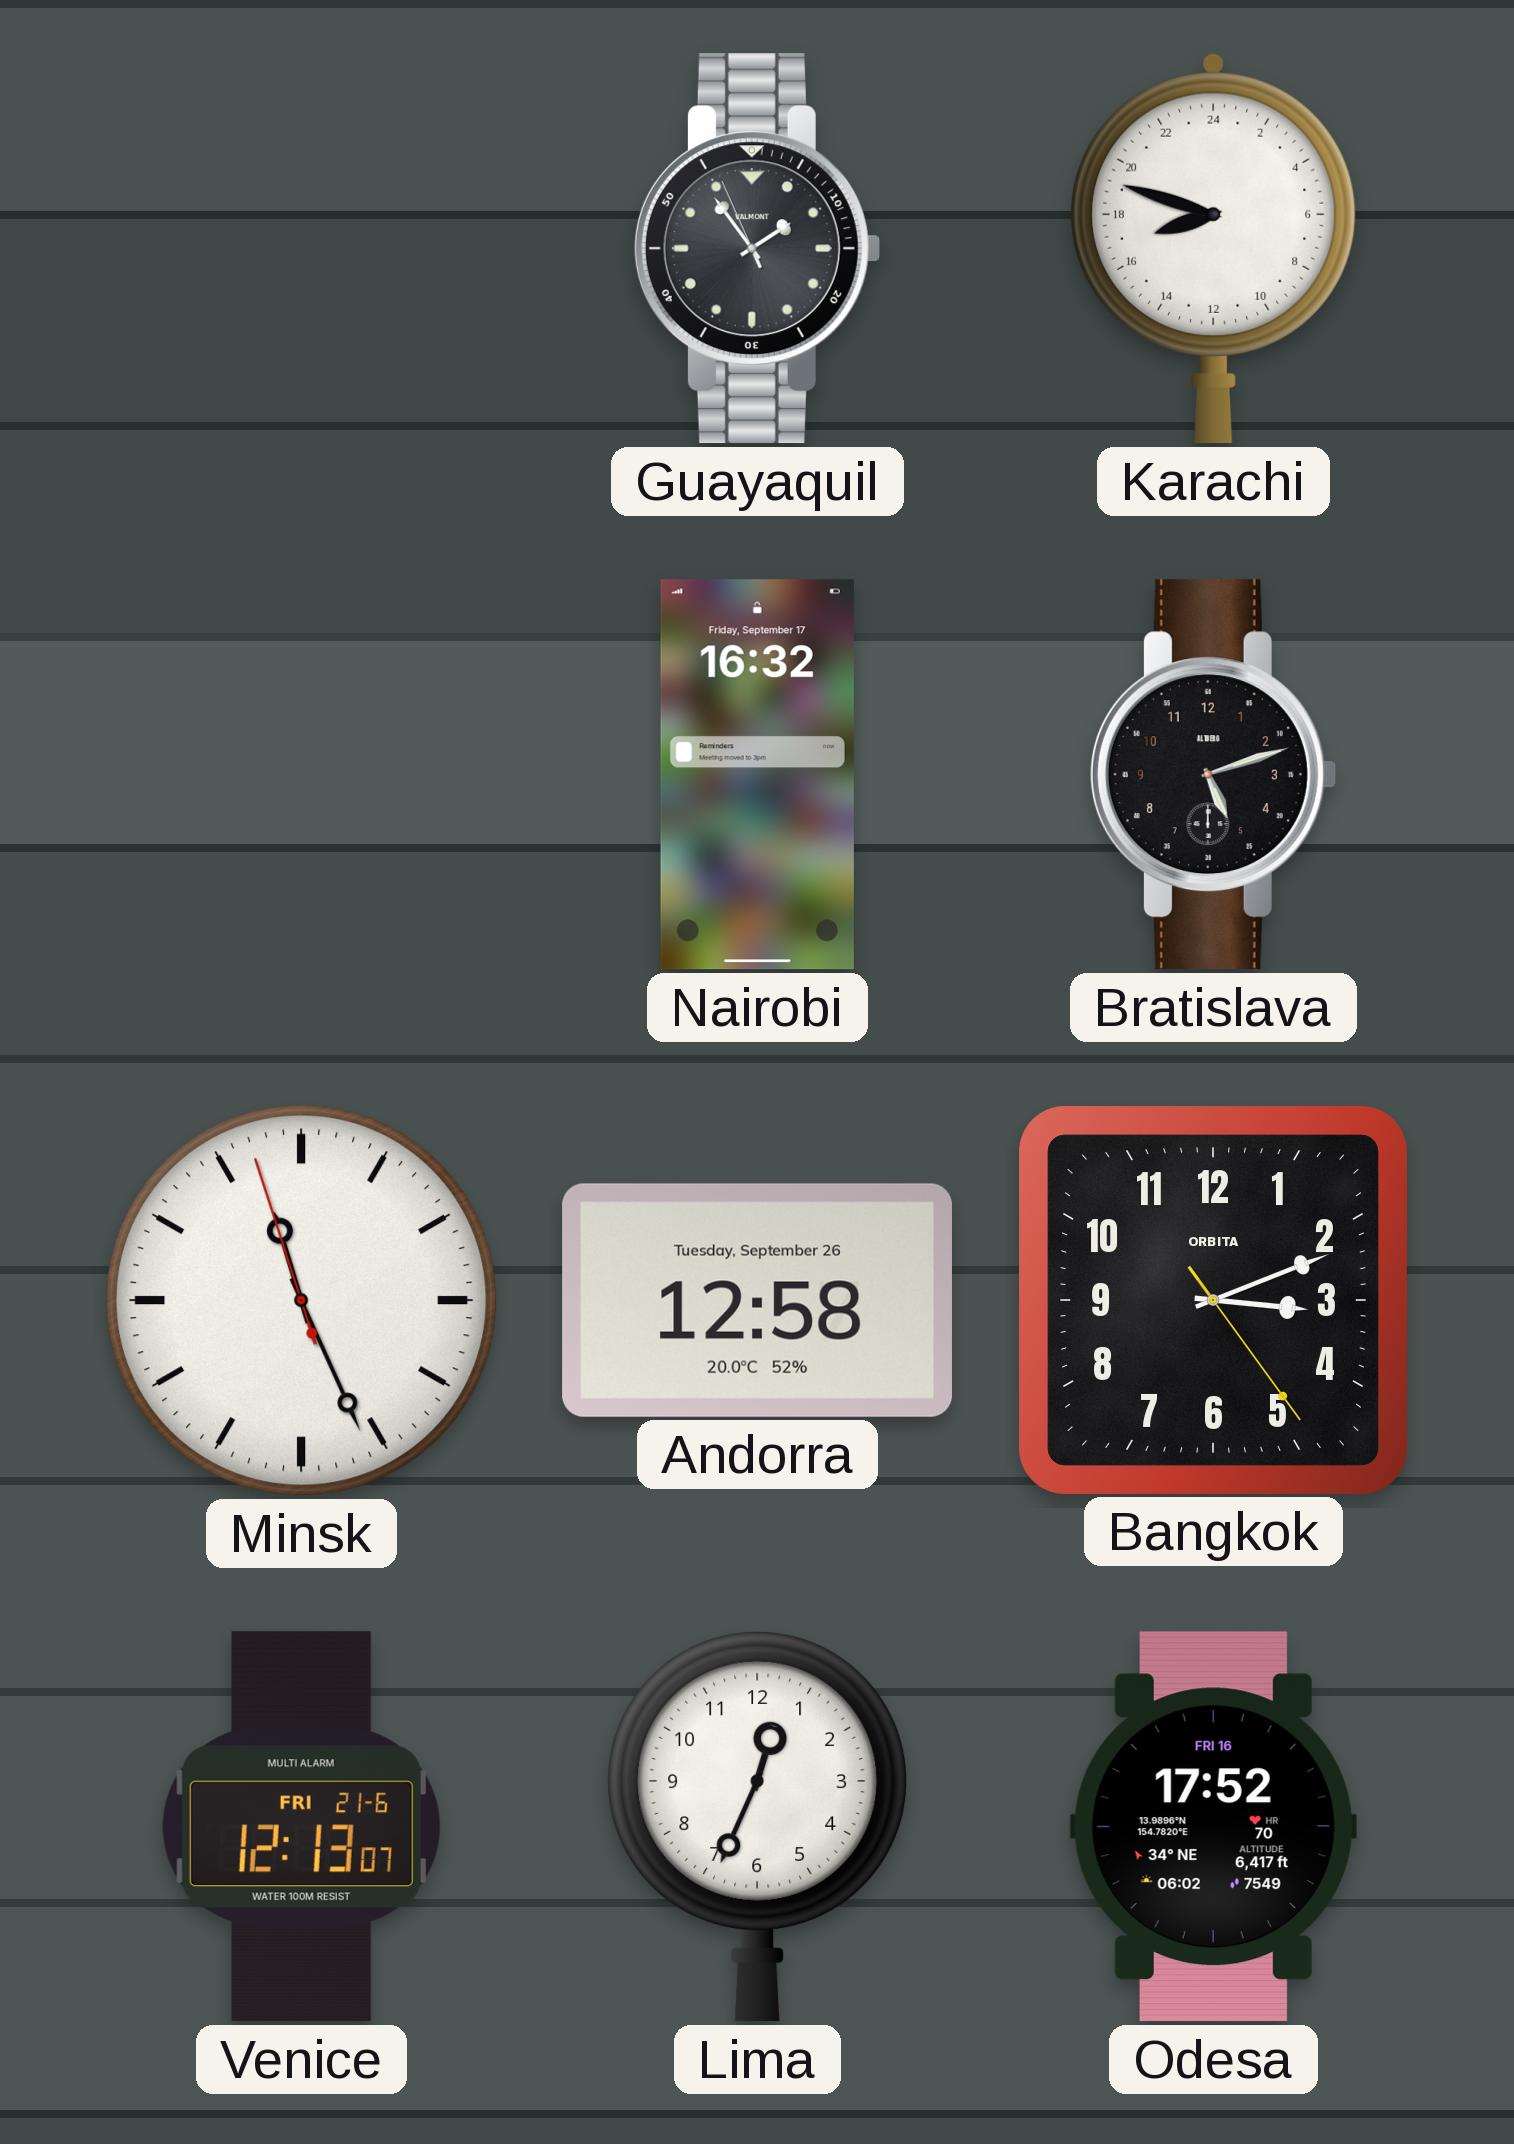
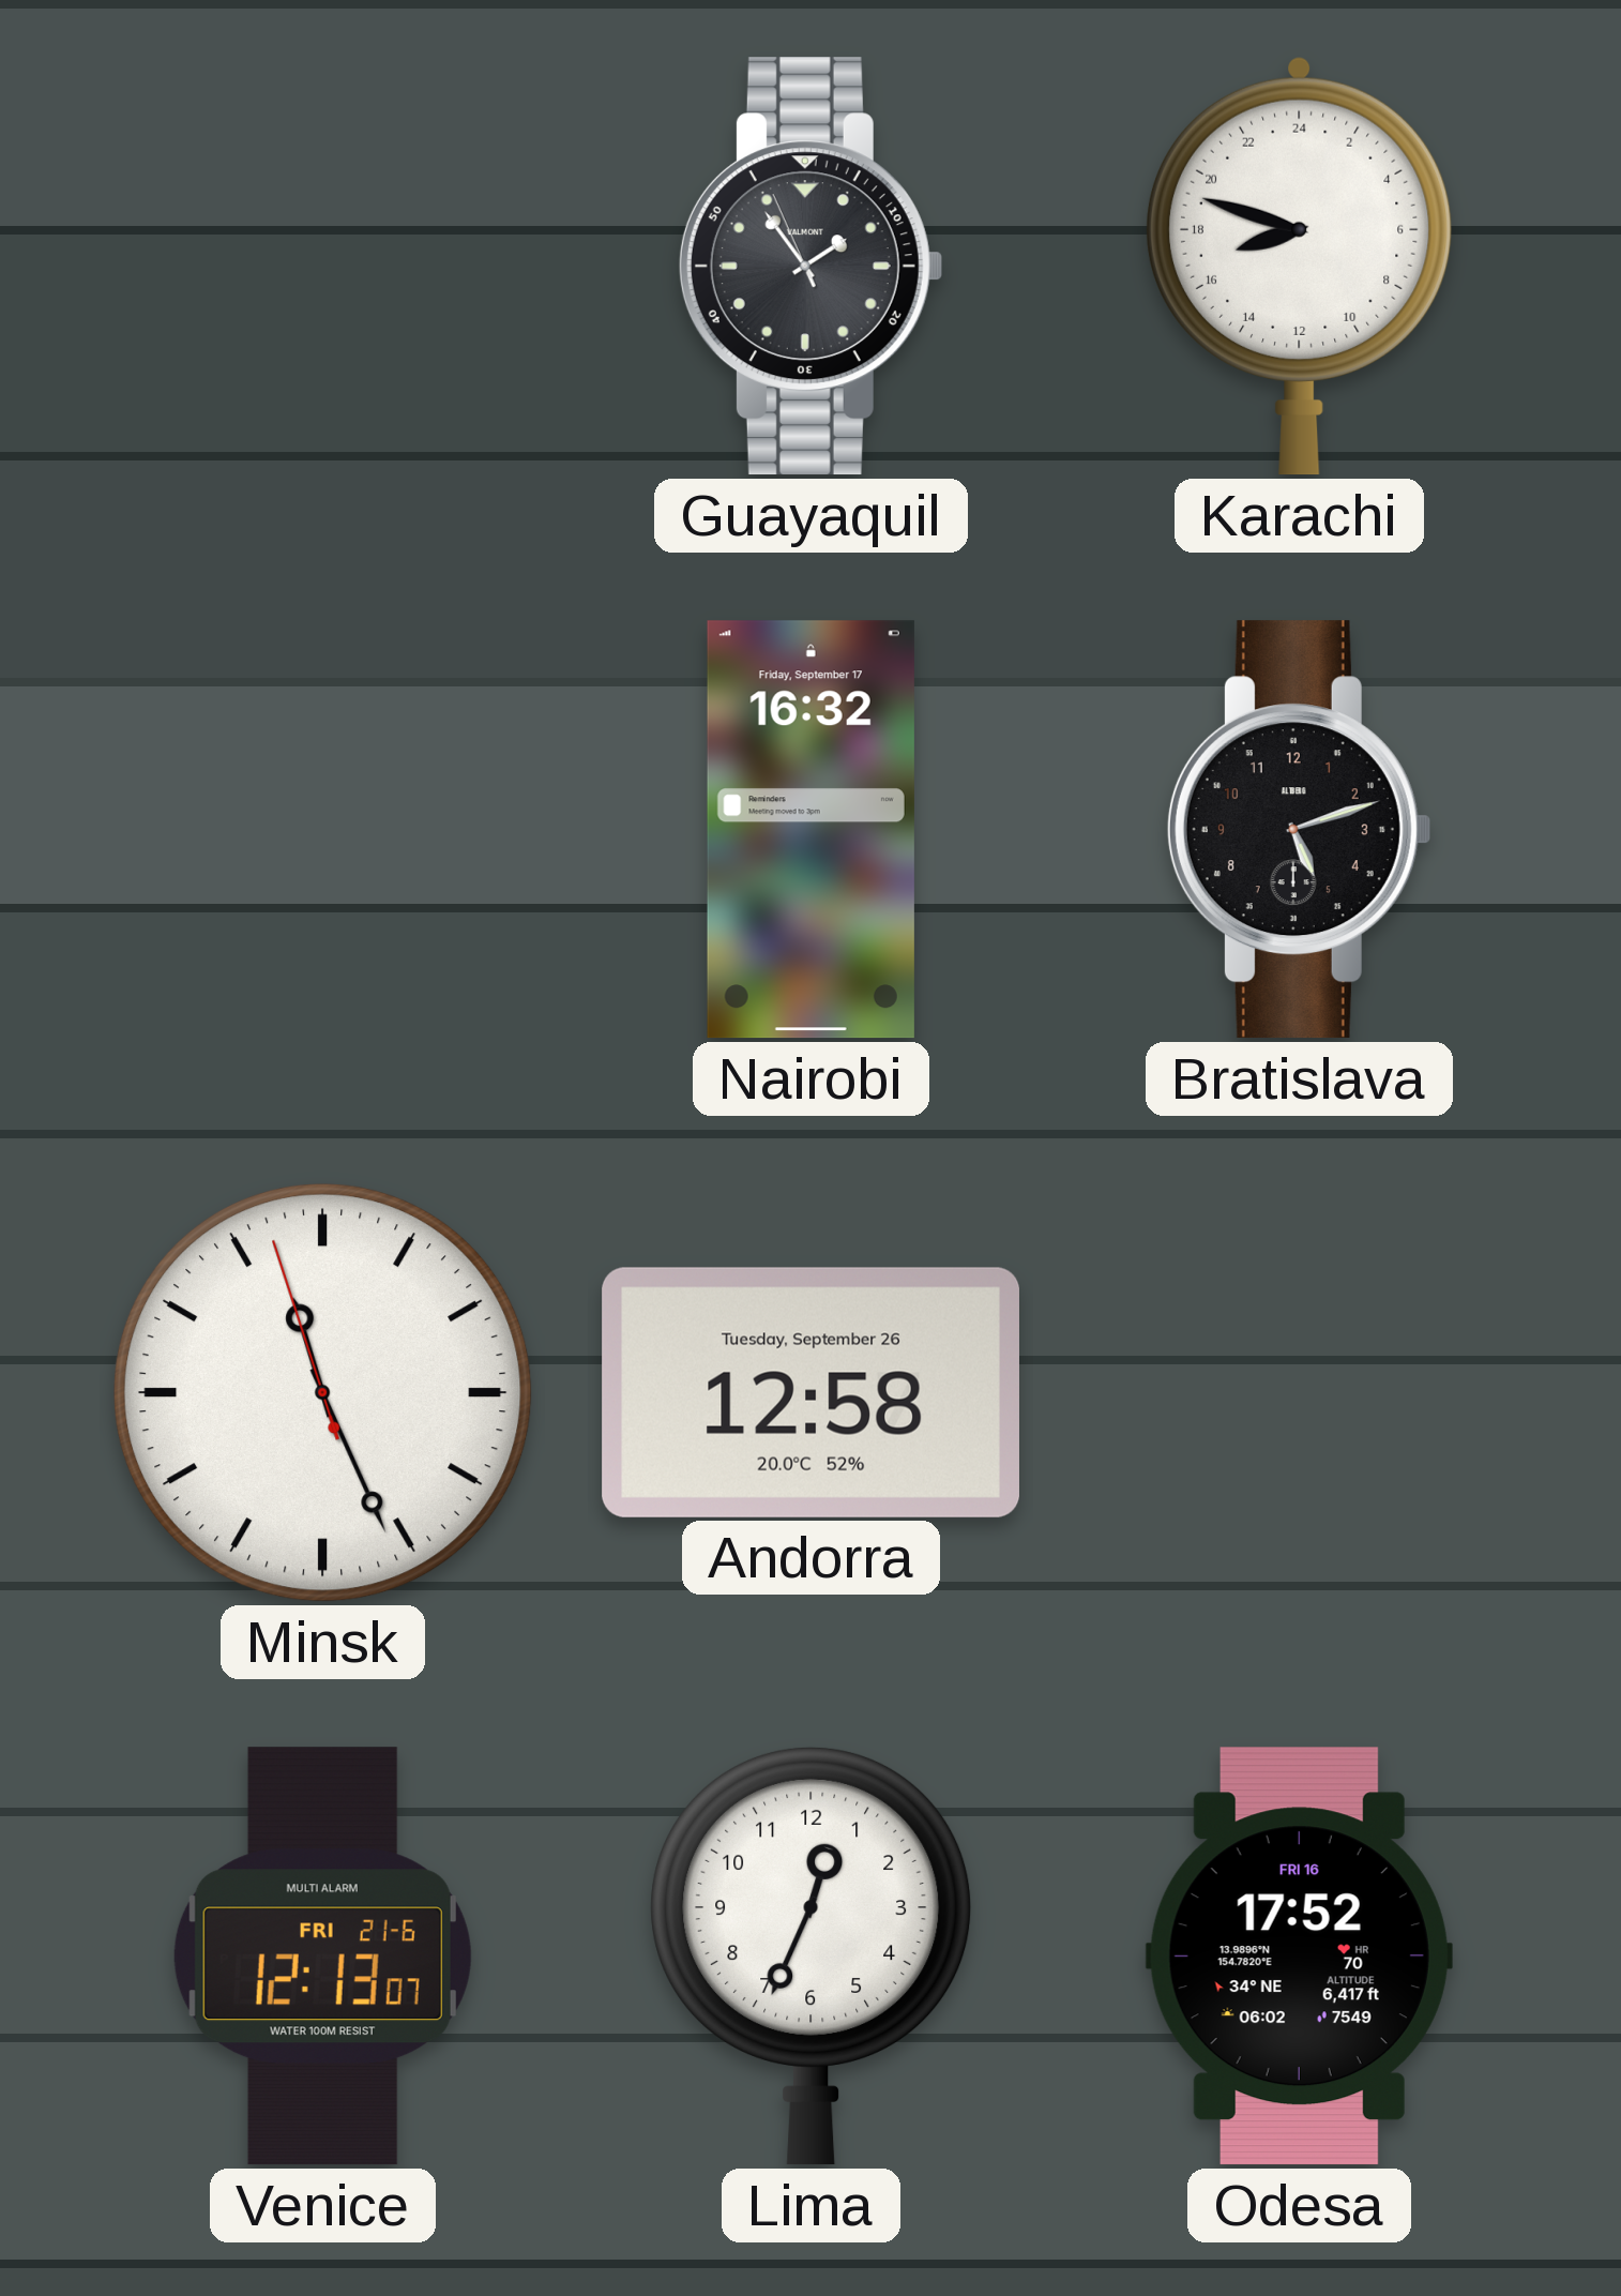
Bangkok: 3:11 -> none
